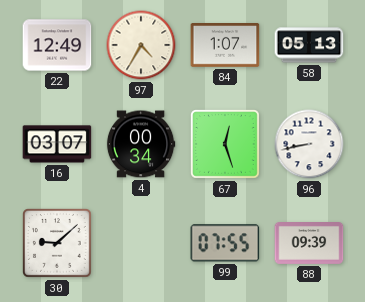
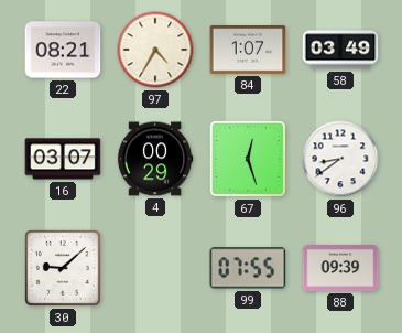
22: 12:49 -> 08:21
58: 05:13 -> 03:49
4: 00:34 -> 00:29
96: 8:43 -> 8:39
